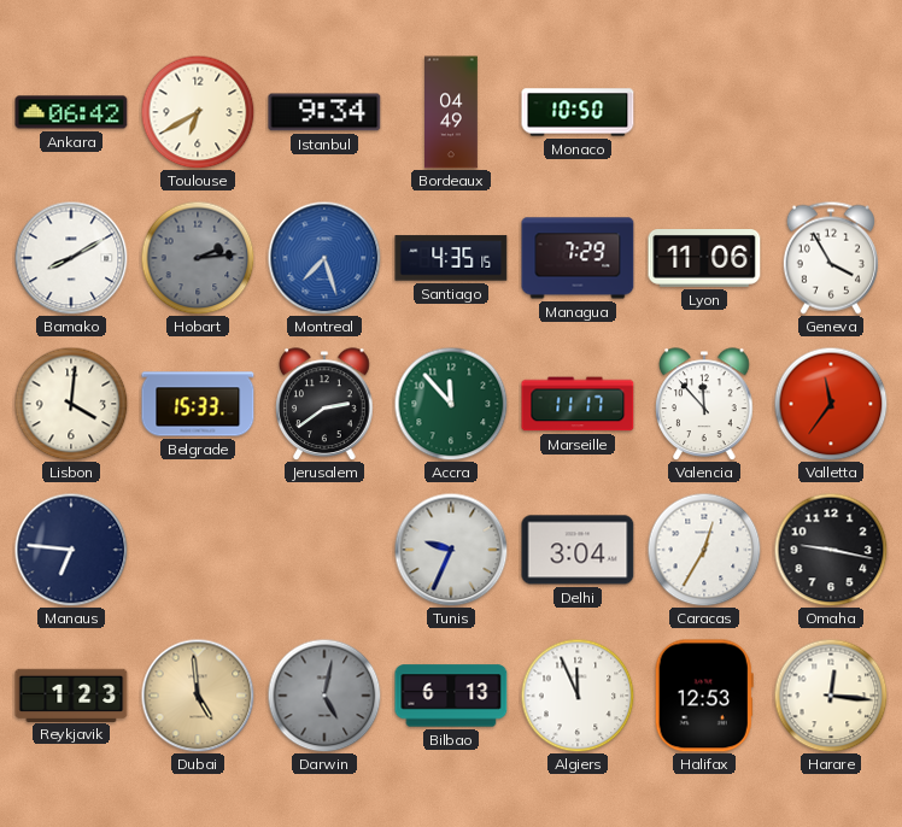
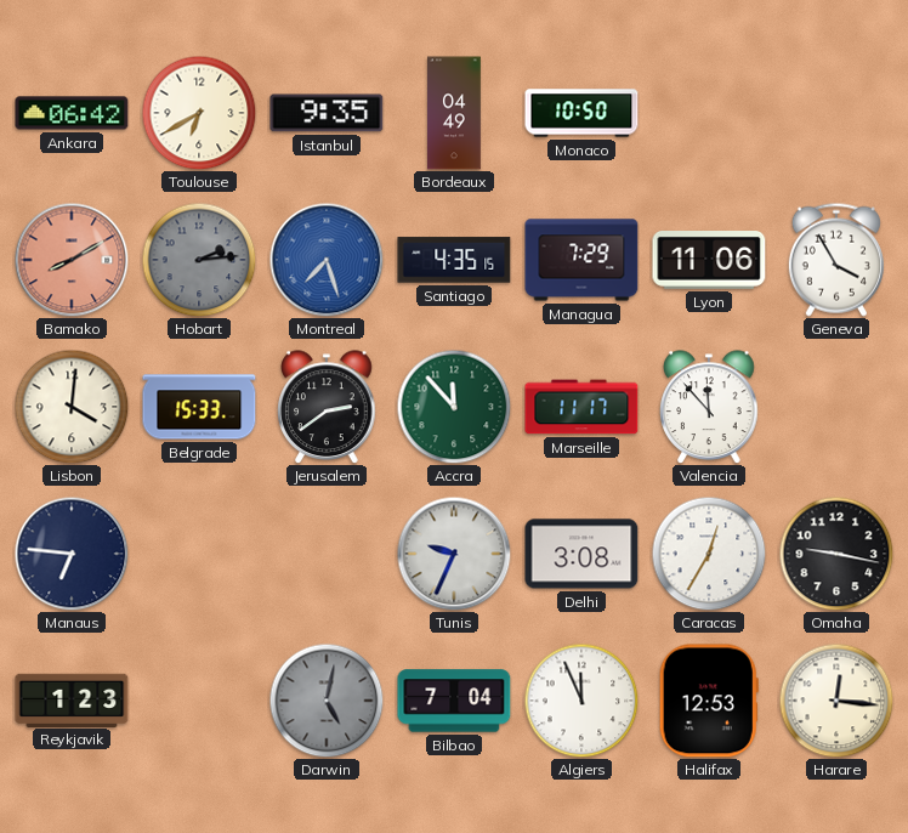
Istanbul: 9:34 -> 9:35
Bamako dial: white -> salmon
Valletta: 11:36 -> none
Delhi: 3:04 -> 3:08
Dubai: 4:59 -> none
Bilbao: 6:13 -> 7:04
